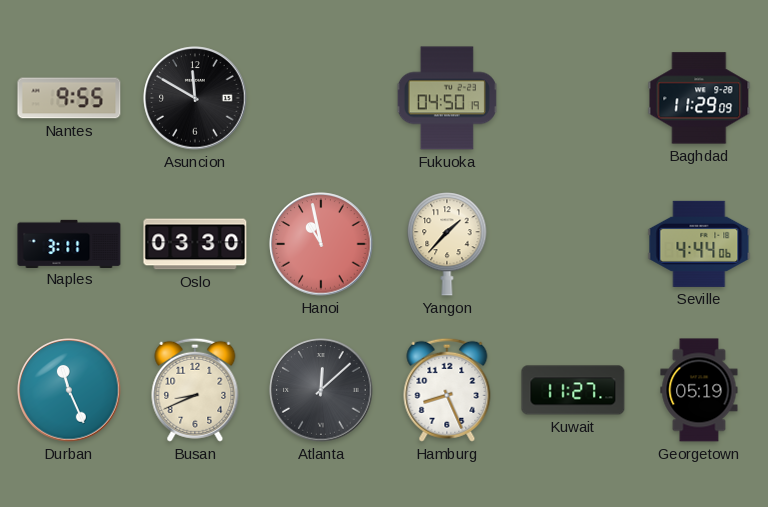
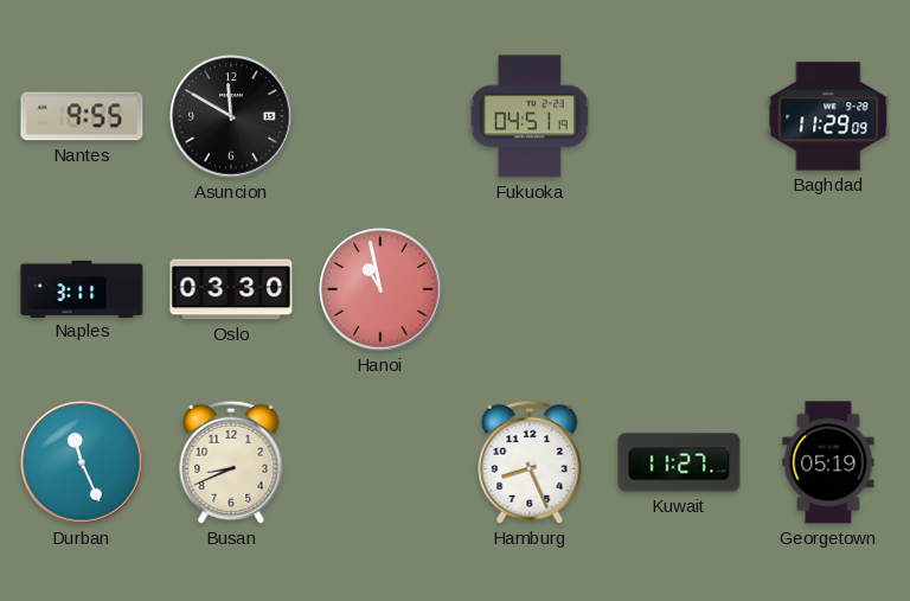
Fukuoka: 04:50 -> 04:51
Yangon: 1:37 -> none
Seville: 4:44 -> none
Atlanta: 12:08 -> none
